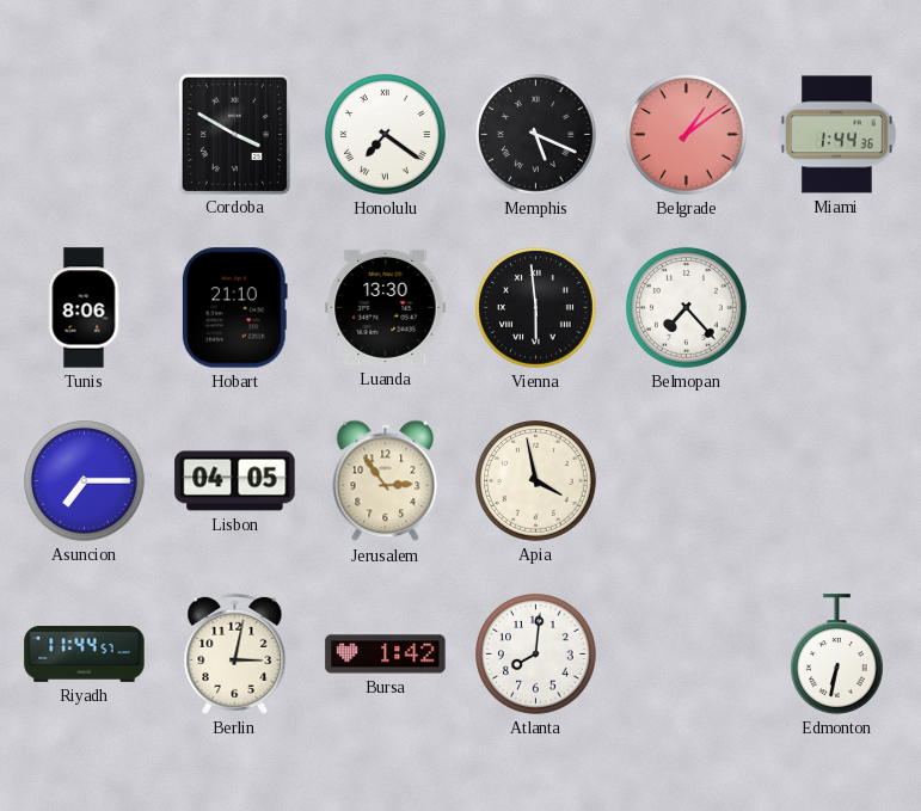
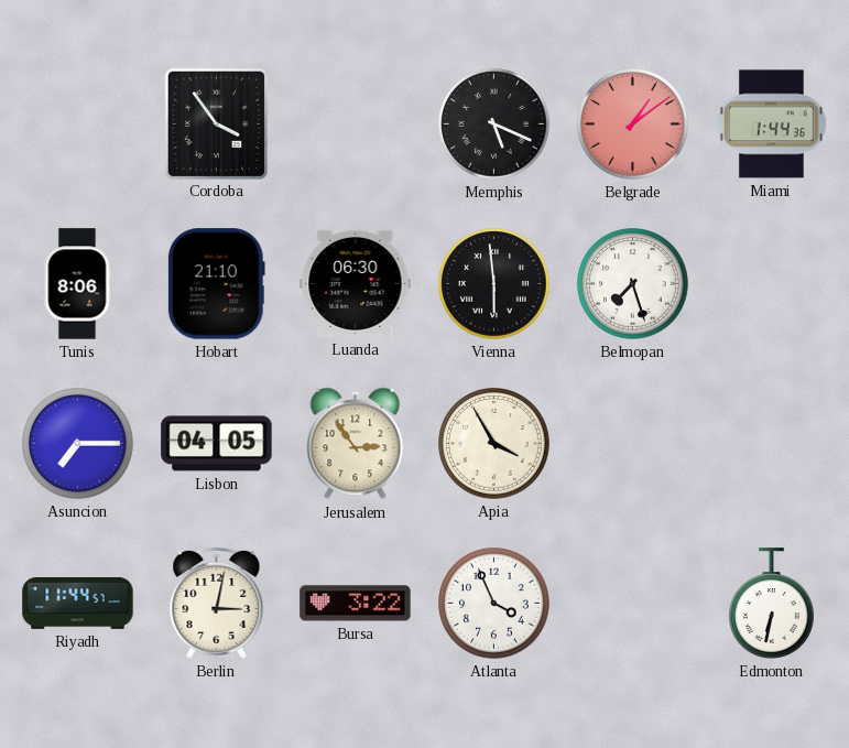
Cordoba: 3:50 -> 3:54
Honolulu: 7:21 -> none
Luanda: 13:30 -> 06:30
Belmopan: 7:23 -> 7:27
Apia: 3:58 -> 3:55
Bursa: 1:42 -> 3:22
Atlanta: 8:01 -> 3:56
